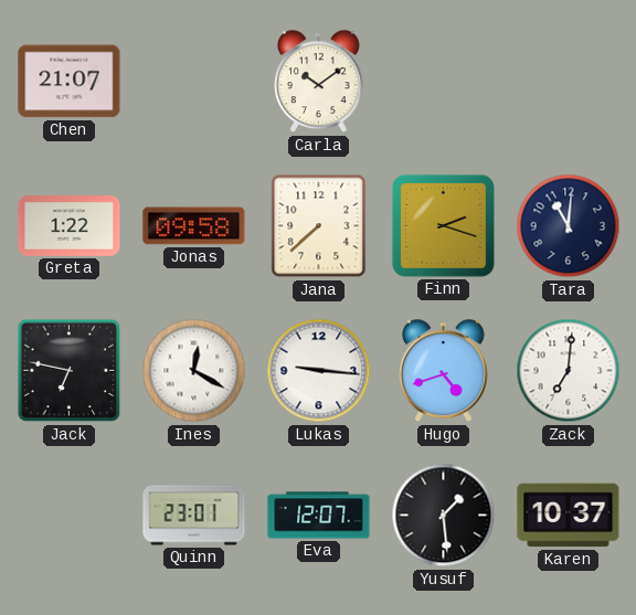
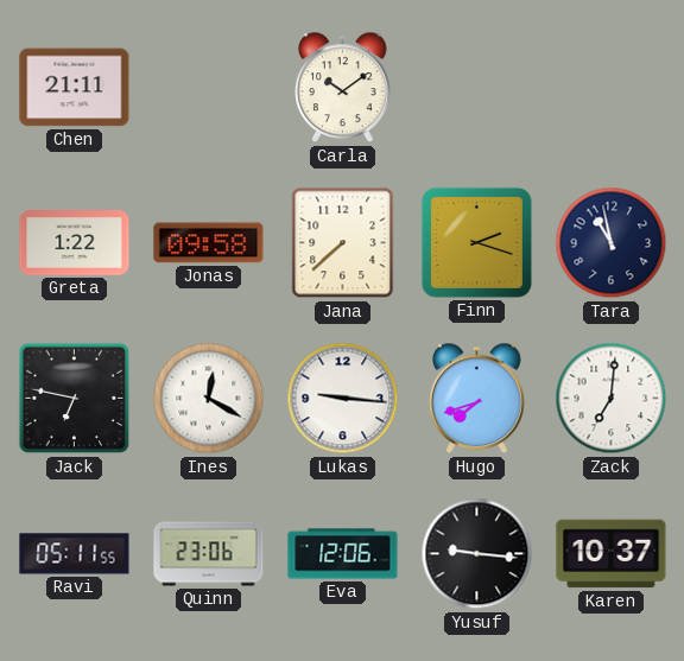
Chen: 21:07 -> 21:11
Tara: 11:01 -> 10:58
Hugo: 4:42 -> 7:42
Ravi: none -> 05:11
Quinn: 23:01 -> 23:06
Eva: 12:07 -> 12:06
Yusuf: 1:29 -> 9:16
